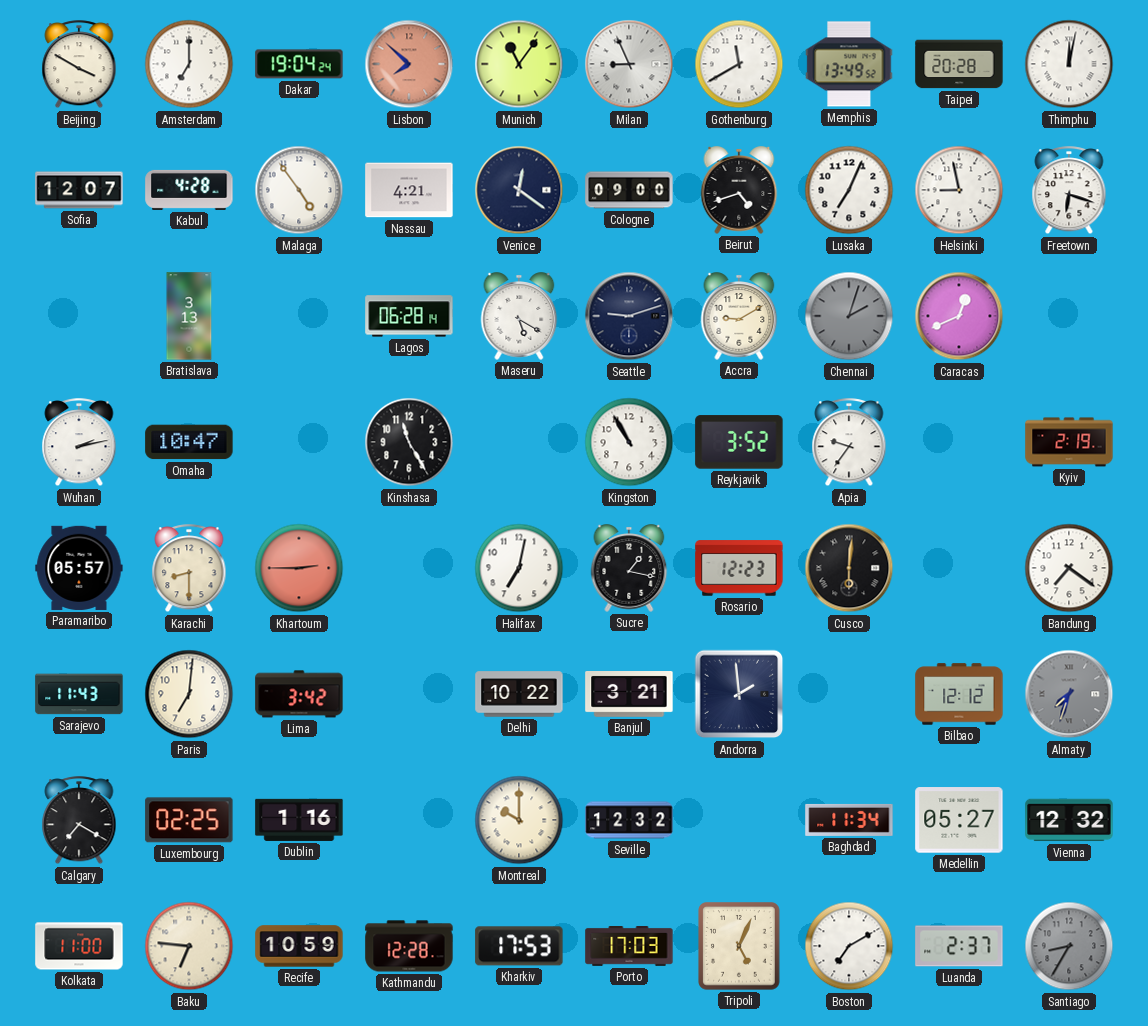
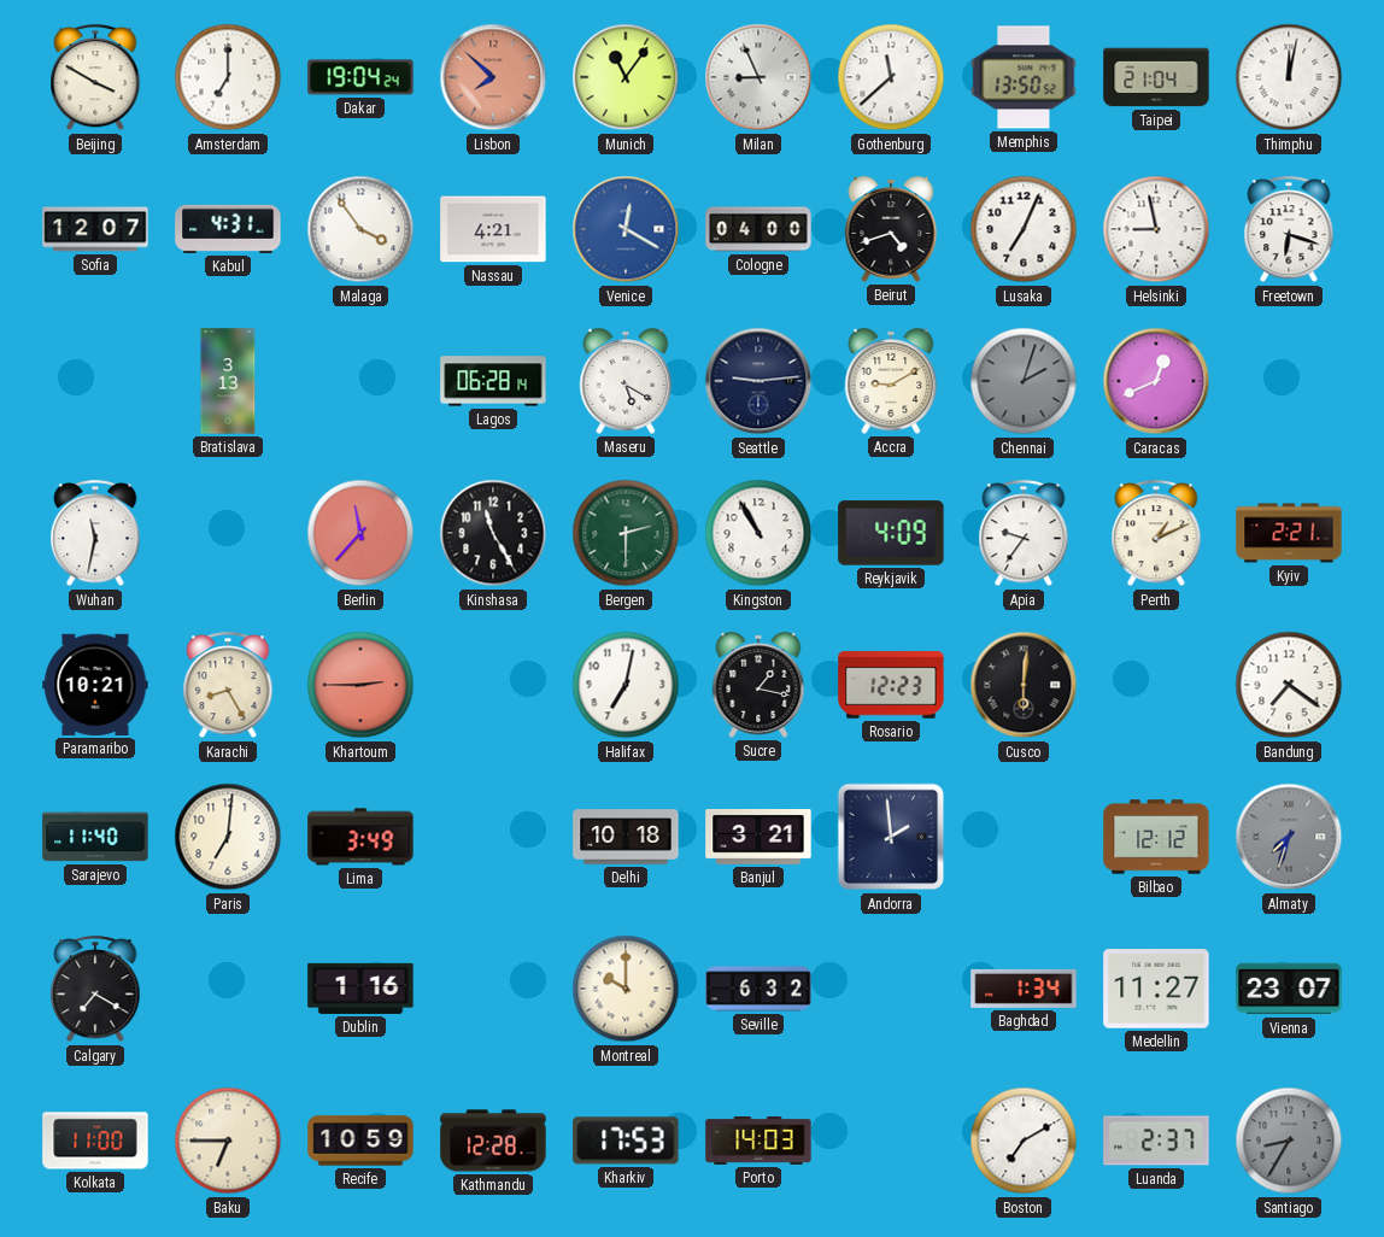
Gothenburg: 11:40 -> 11:38
Memphis: 13:49 -> 13:50
Taipei: 20:28 -> 21:04
Kabul: 4:28 -> 4:31
Malaga: 4:54 -> 3:54
Venice: 12:21 -> 12:20
Venice dial: navy -> blue
Cologne: 09:00 -> 04:00
Seattle: 9:12 -> 9:14
Wuhan: 2:13 -> 11:32
Omaha: 10:47 -> none
Berlin: none -> 11:37
Bergen: none -> 2:30
Reykjavik: 3:52 -> 4:09
Perth: none -> 1:11
Kyiv: 2:19 -> 2:21
Paramaribo: 05:57 -> 10:21
Karachi: 8:30 -> 8:25
Sarajevo: 11:43 -> 11:40
Lima: 3:42 -> 3:49
Delhi: 10:22 -> 10:18
Luxembourg: 02:25 -> none
Seville: 12:32 -> 6:32
Baghdad: 11:34 -> 1:34
Medellin: 05:27 -> 11:27
Vienna: 12:32 -> 23:07
Baku: 6:46 -> 6:45
Porto: 17:03 -> 14:03
Tripoli: 5:04 -> none
